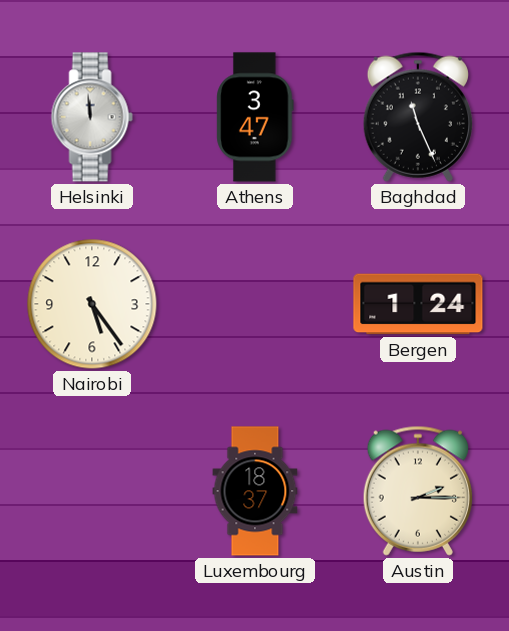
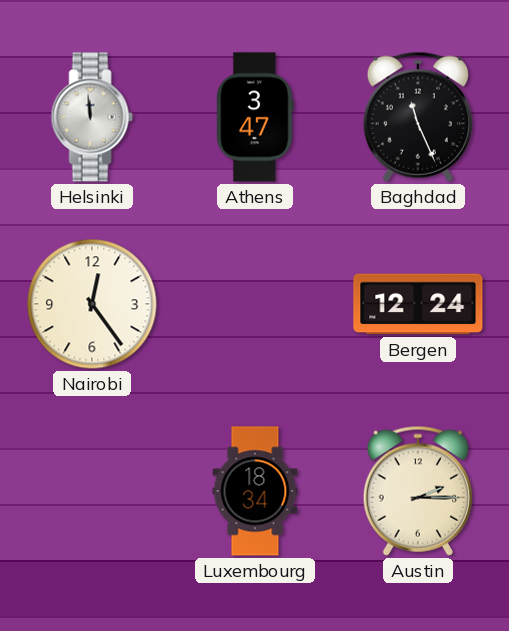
Nairobi: 5:24 -> 12:24
Bergen: 1:24 -> 12:24
Luxembourg: 18:37 -> 18:34
